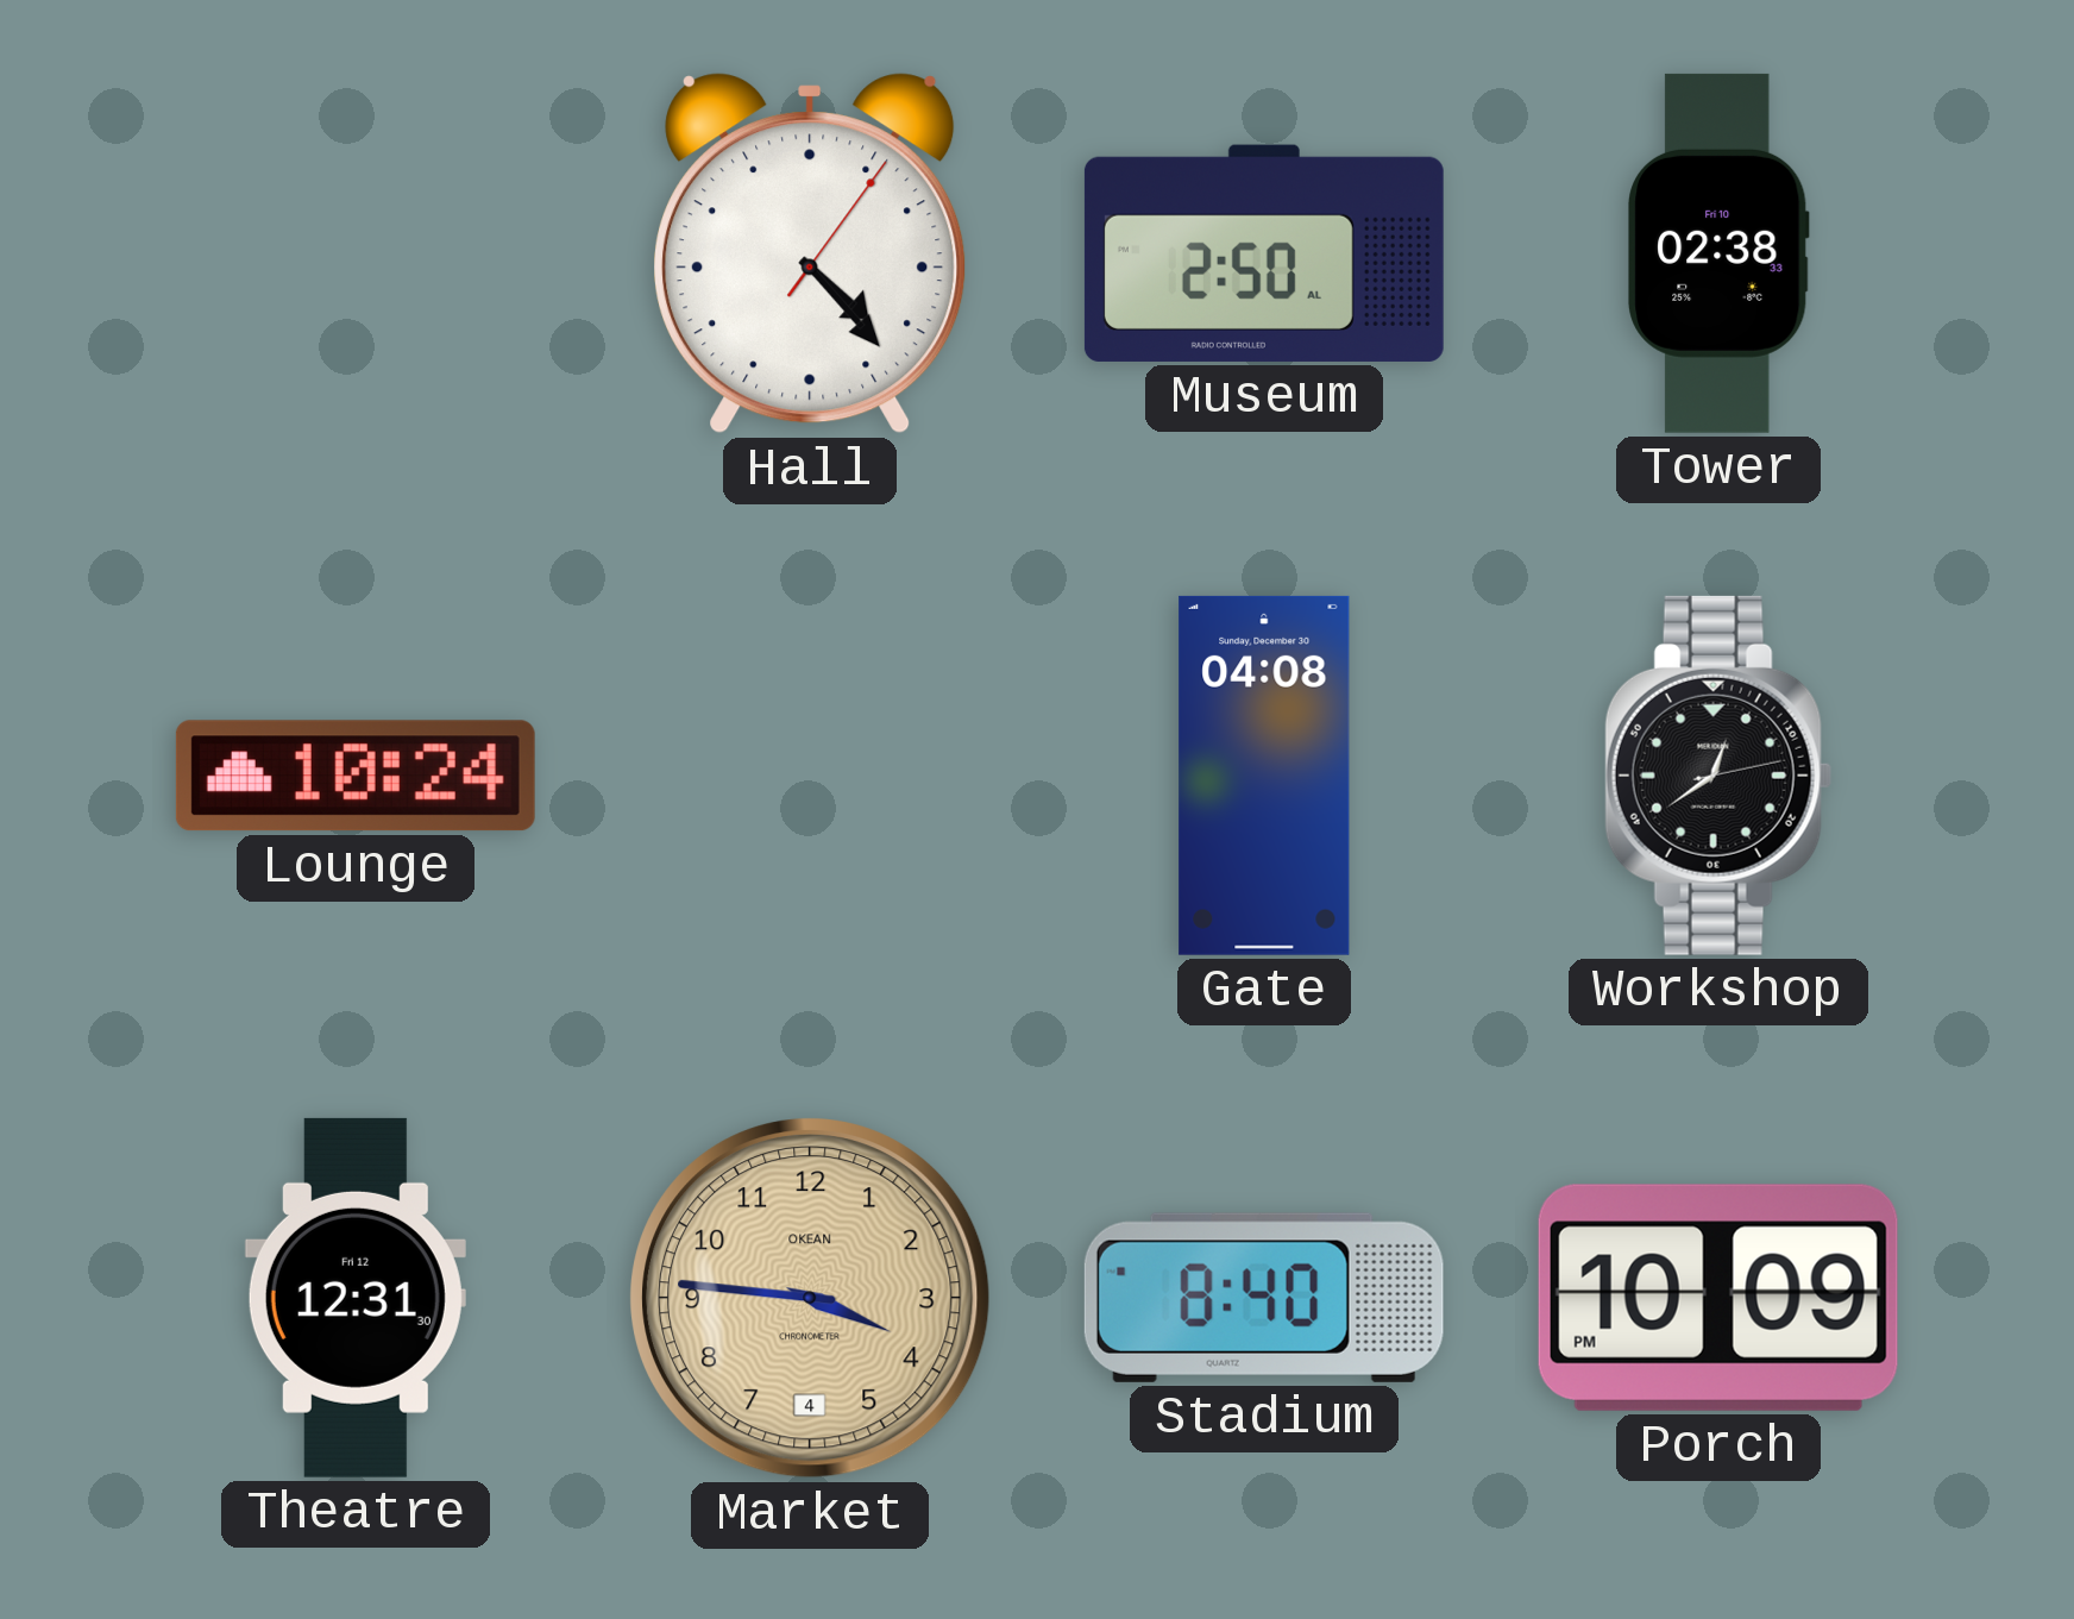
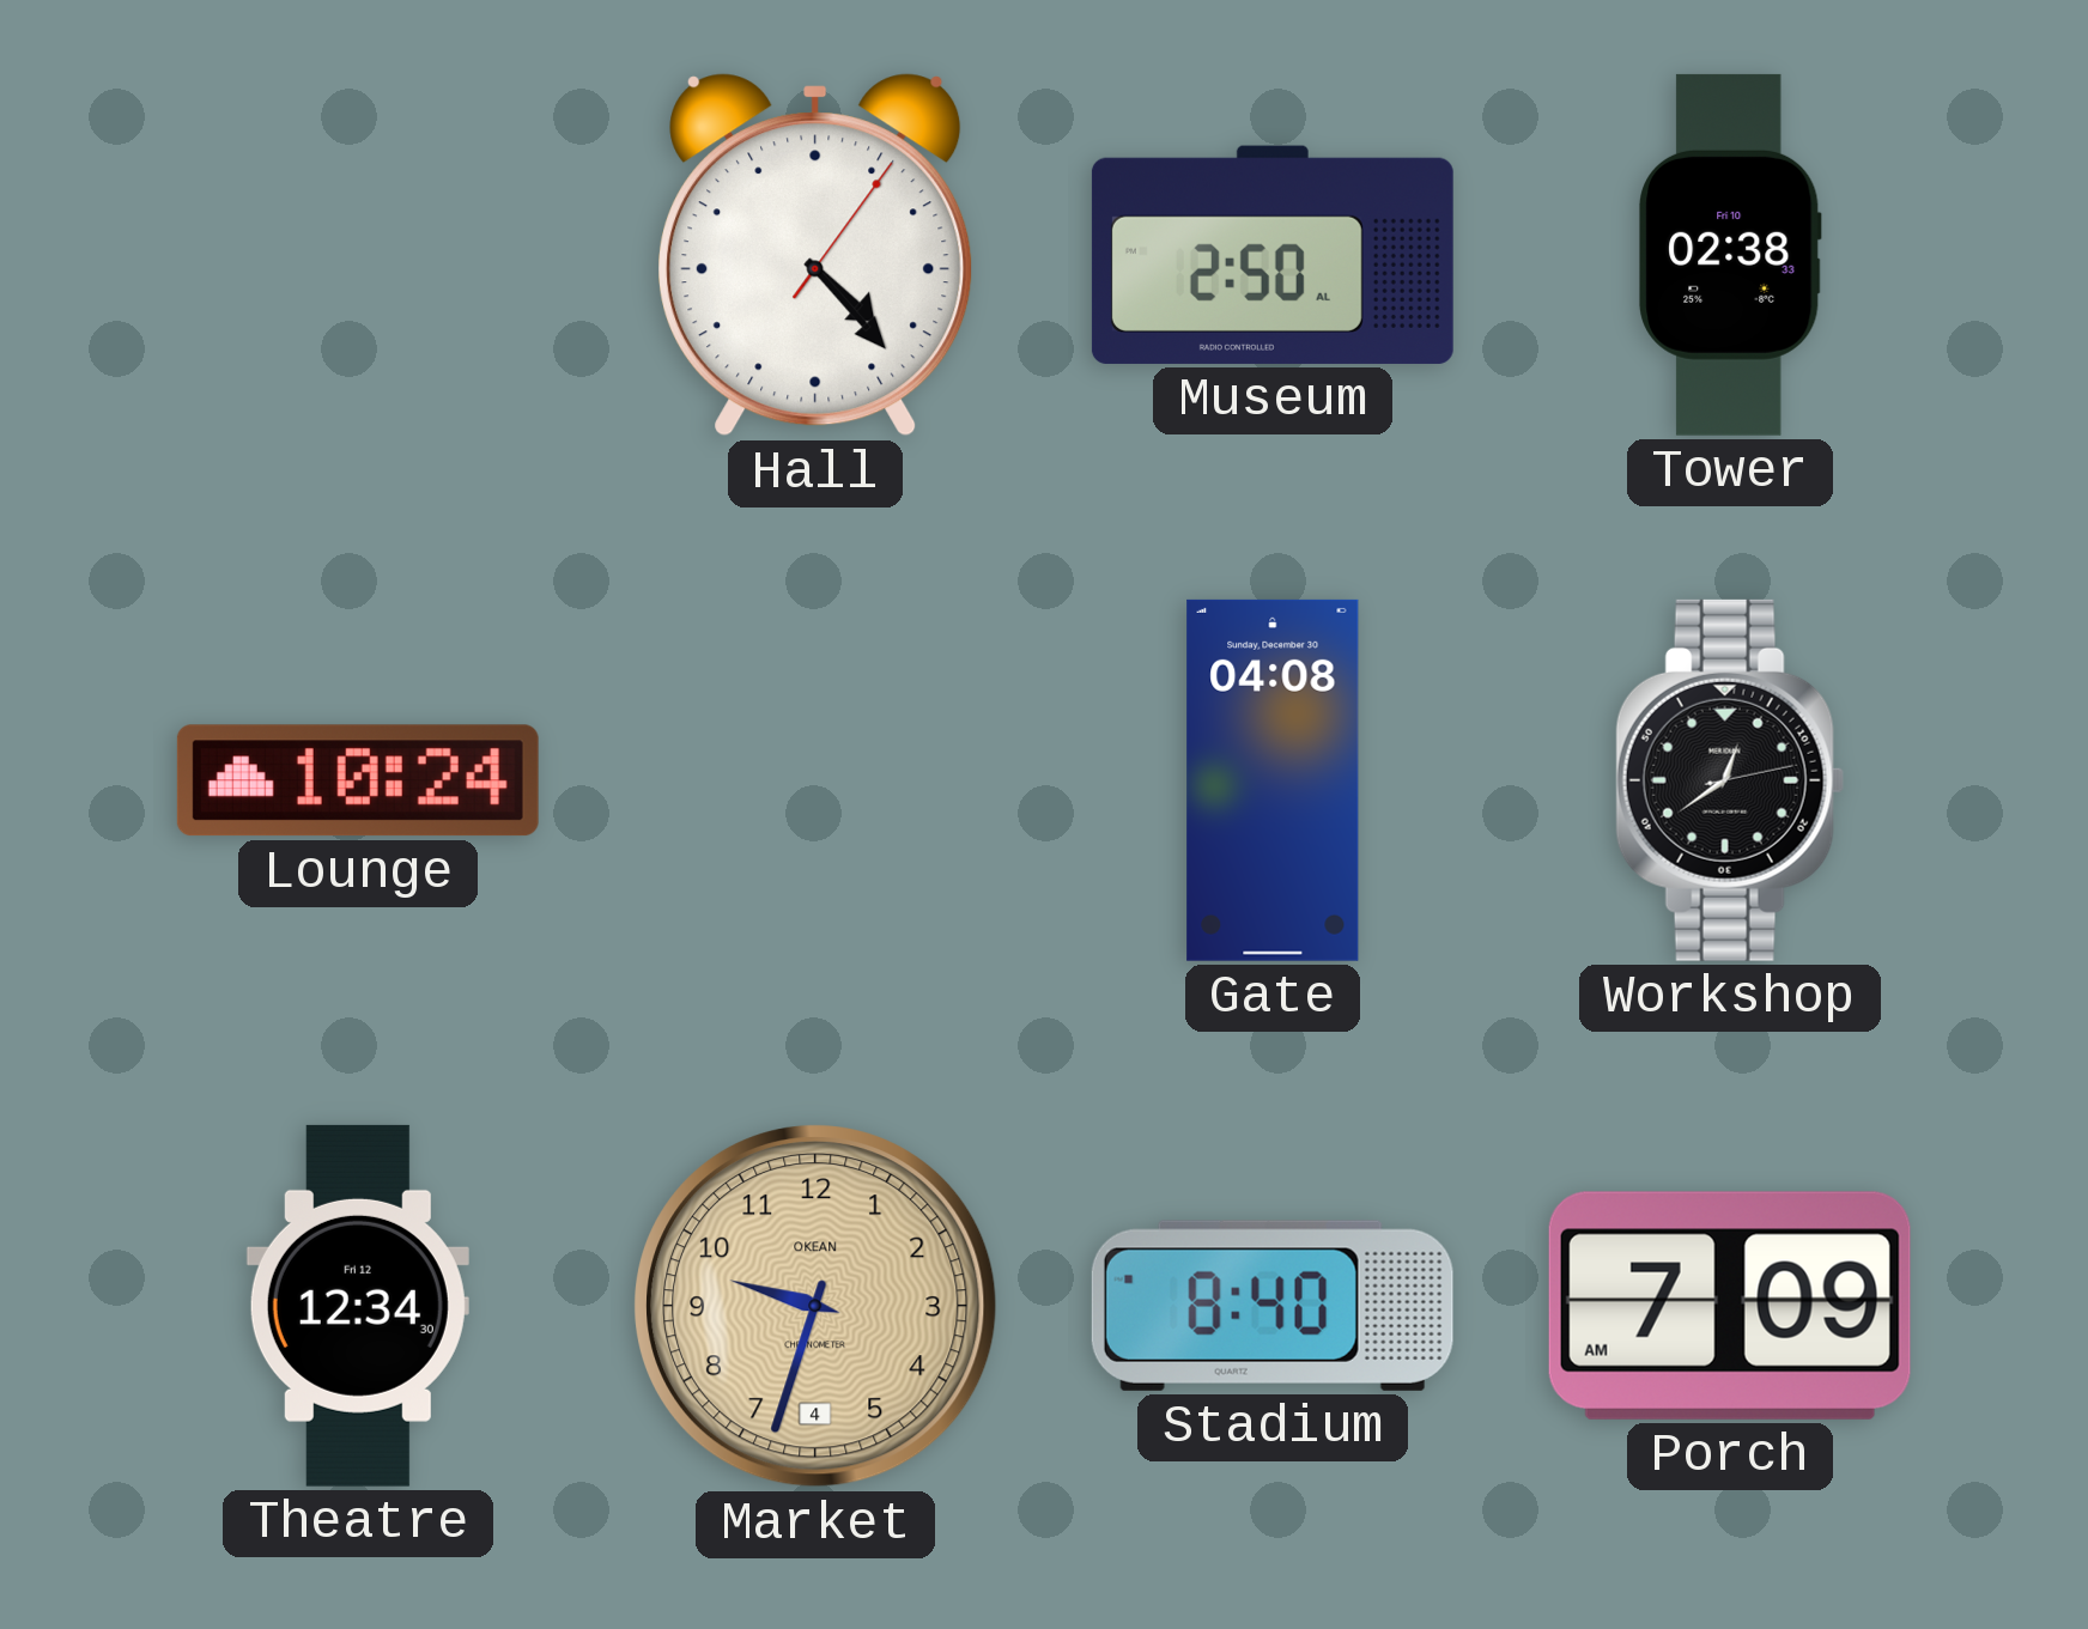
Theatre: 12:31 -> 12:34
Market: 3:46 -> 9:33
Porch: 10:09 -> 7:09
